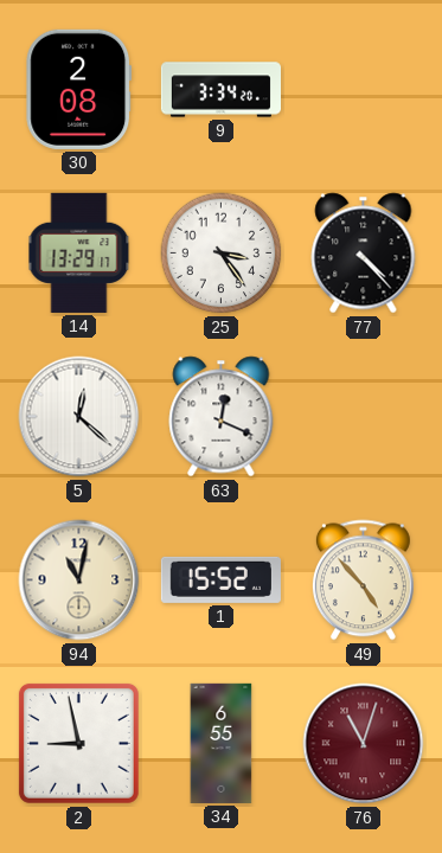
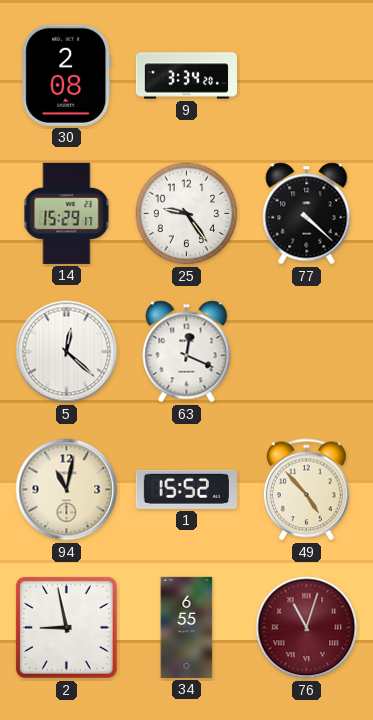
14: 13:29 -> 15:29
25: 3:24 -> 9:24
77: 4:23 -> 4:22
